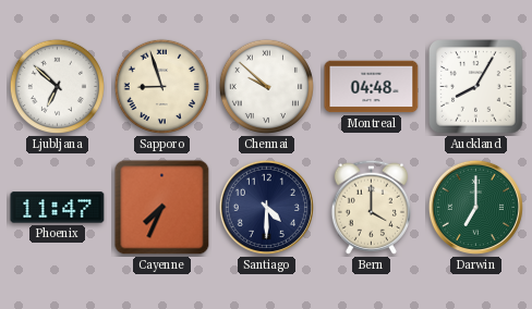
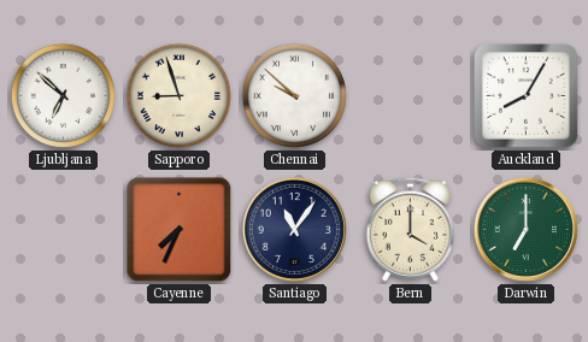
Montreal: 04:48 -> none
Phoenix: 11:47 -> none
Santiago: 4:30 -> 11:06
